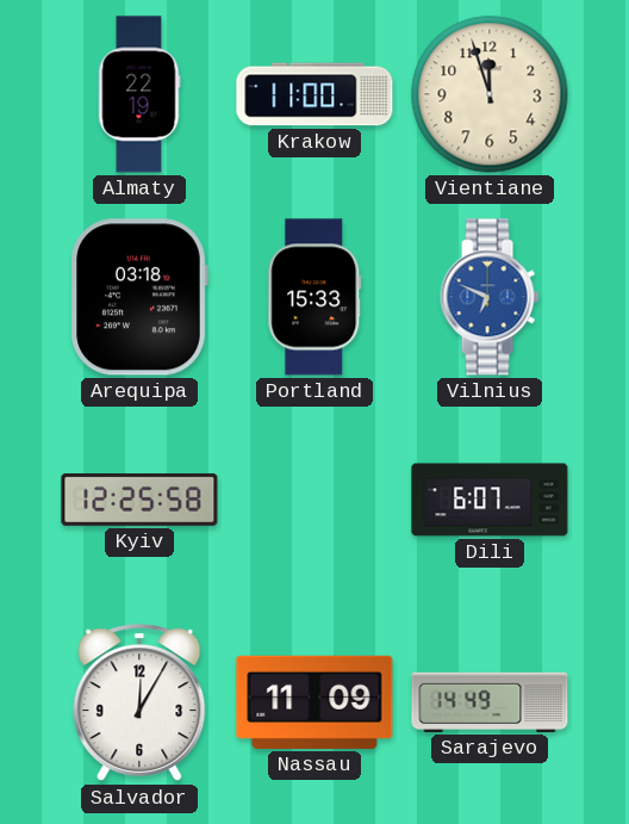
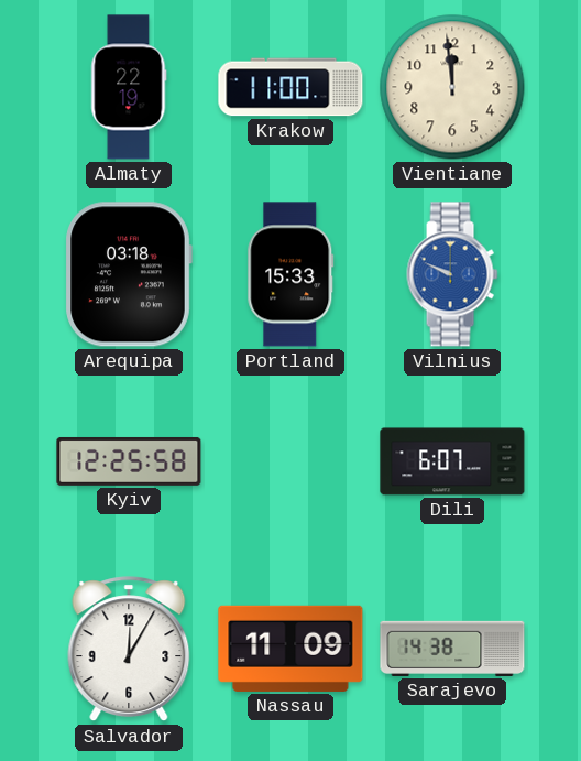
Vientiane: 11:57 -> 11:59
Vilnius: 6:49 -> 9:49
Sarajevo: 14:49 -> 14:38
